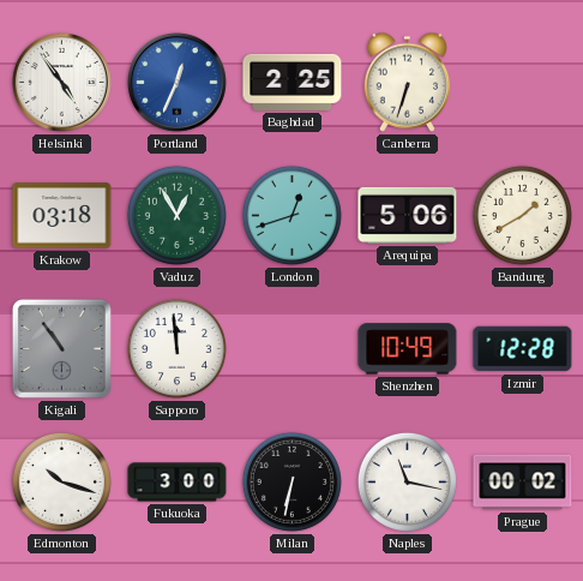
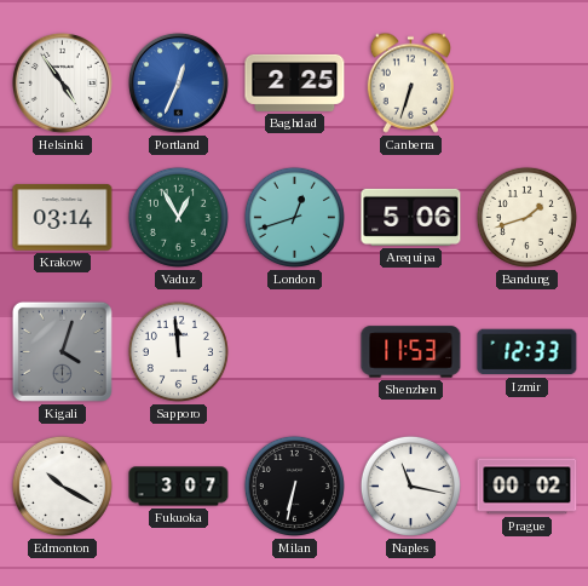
Krakow: 03:18 -> 03:14
Bandung: 1:40 -> 1:42
Kigali: 10:54 -> 4:03
Shenzhen: 10:49 -> 11:53
Izmir: 12:28 -> 12:33
Edmonton: 10:18 -> 10:20
Fukuoka: 3:00 -> 3:07
